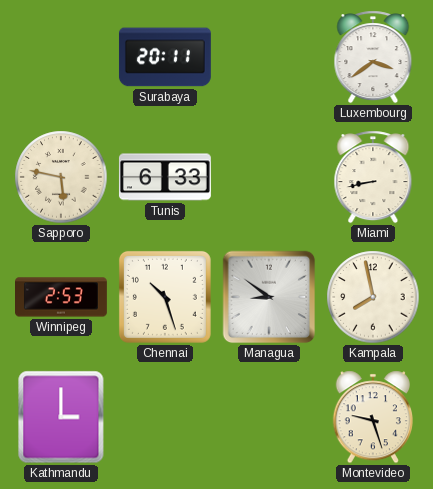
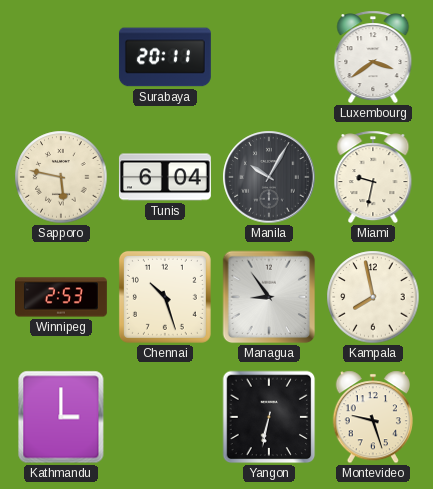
Tunis: 6:33 -> 6:04
Manila: none -> 10:05
Miami: 8:43 -> 9:32
Managua: 8:51 -> 8:54
Yangon: none -> 6:32
